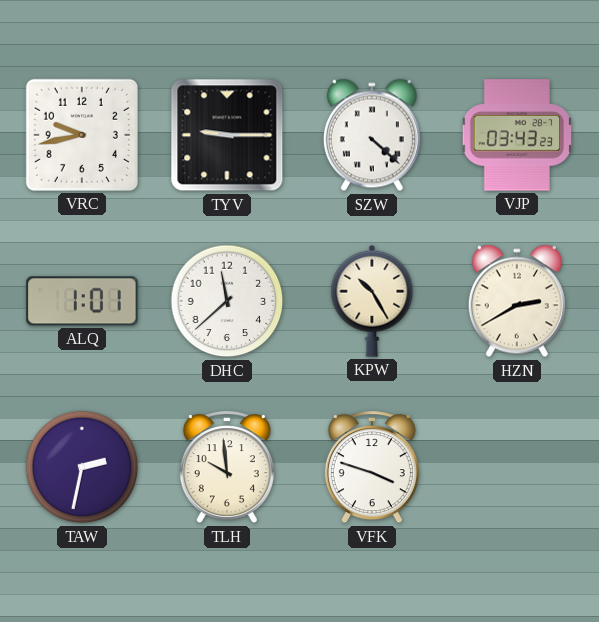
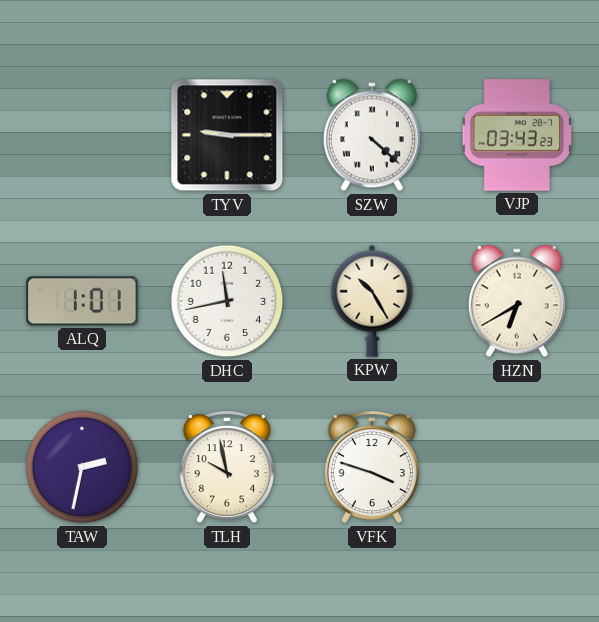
VRC: 9:43 -> none
DHC: 11:38 -> 11:43
HZN: 2:40 -> 6:40
TLH: 9:59 -> 9:58
